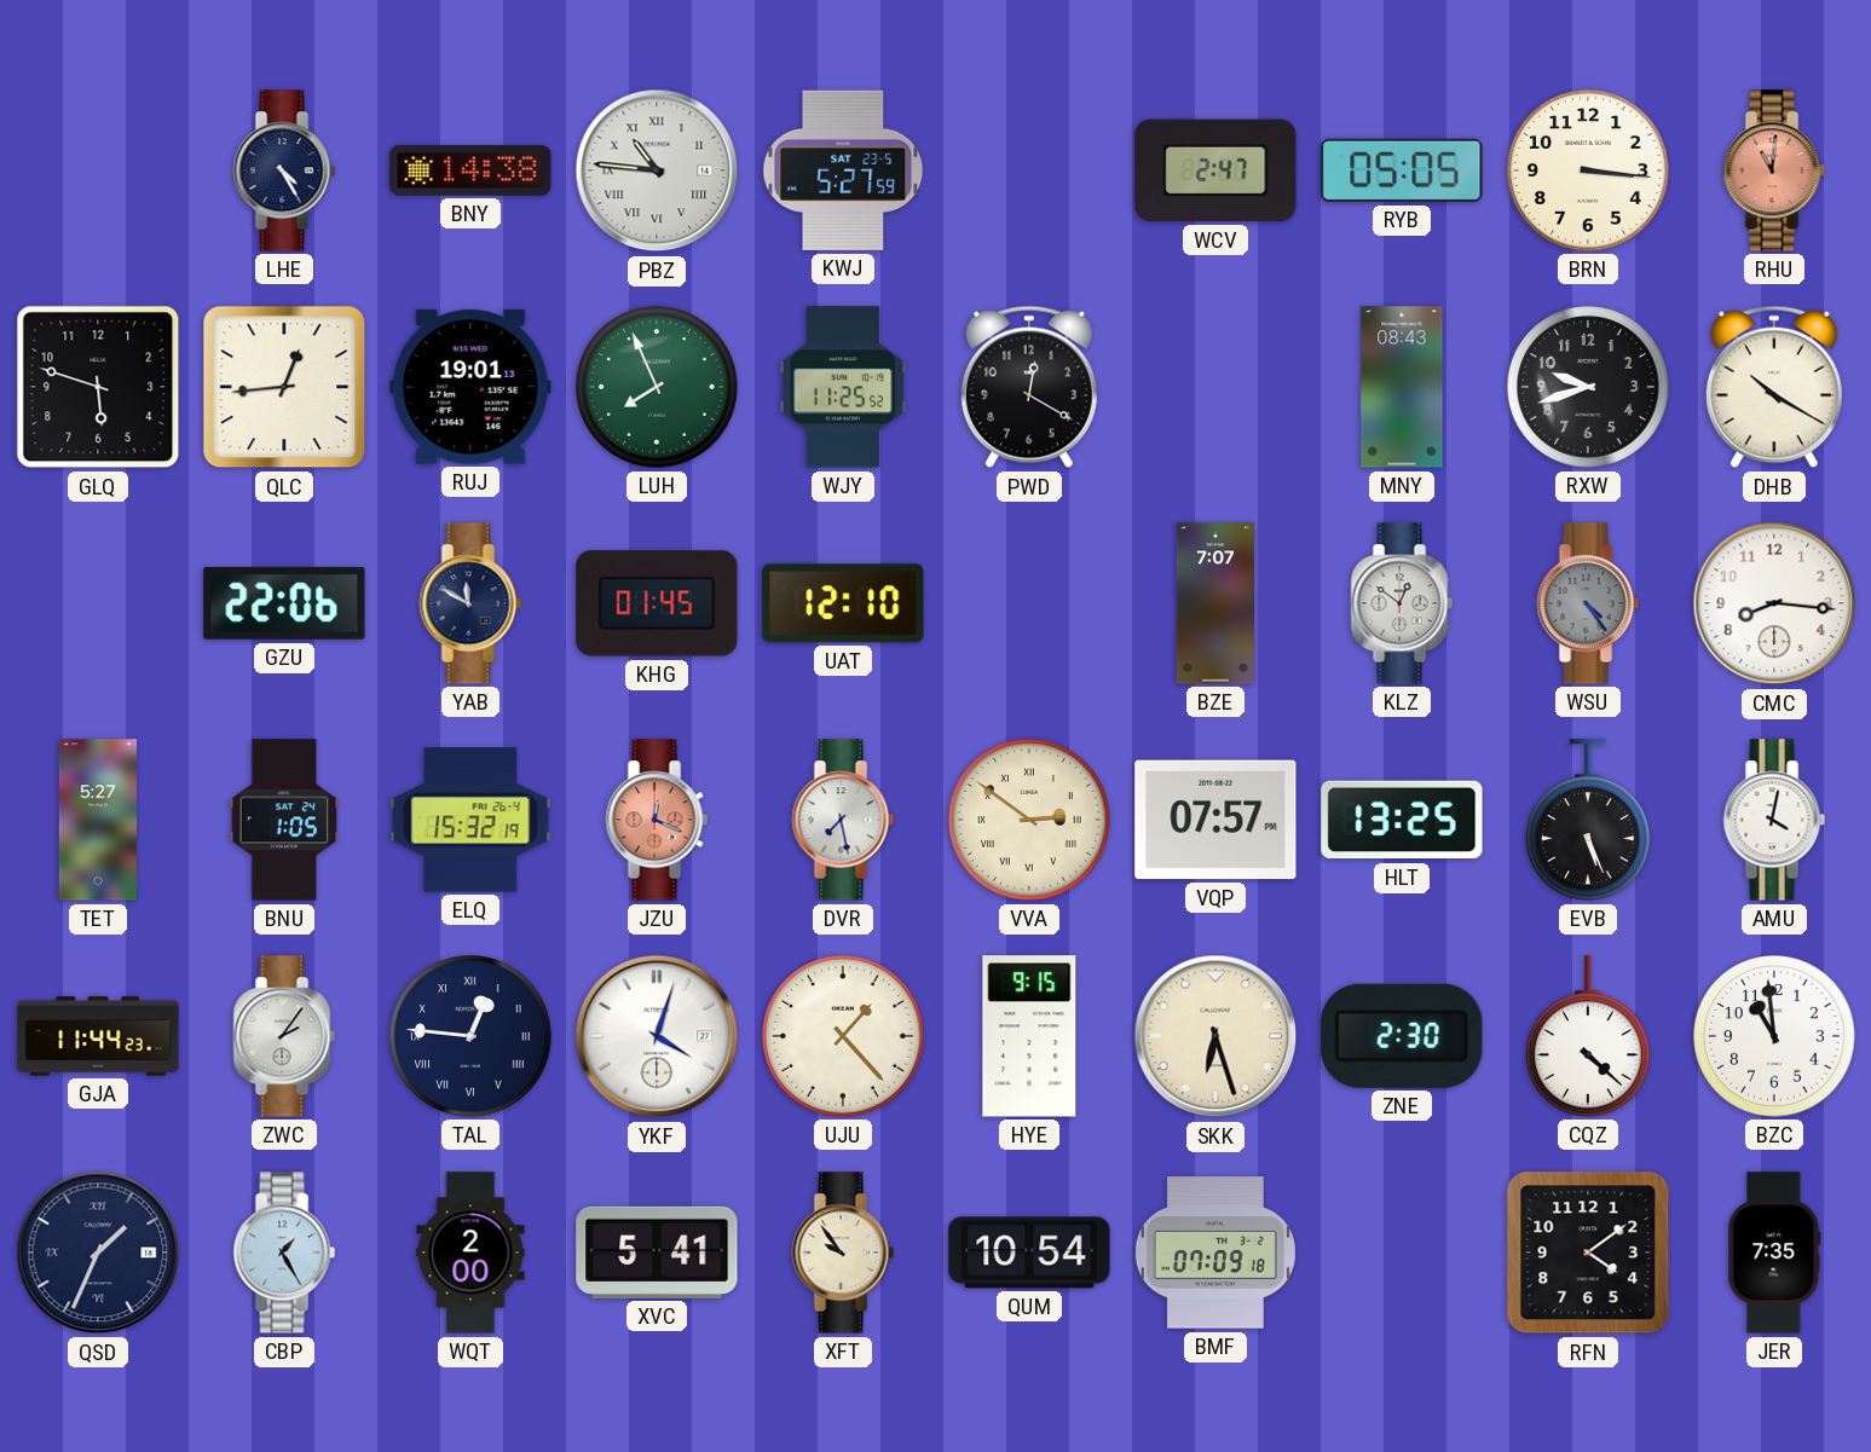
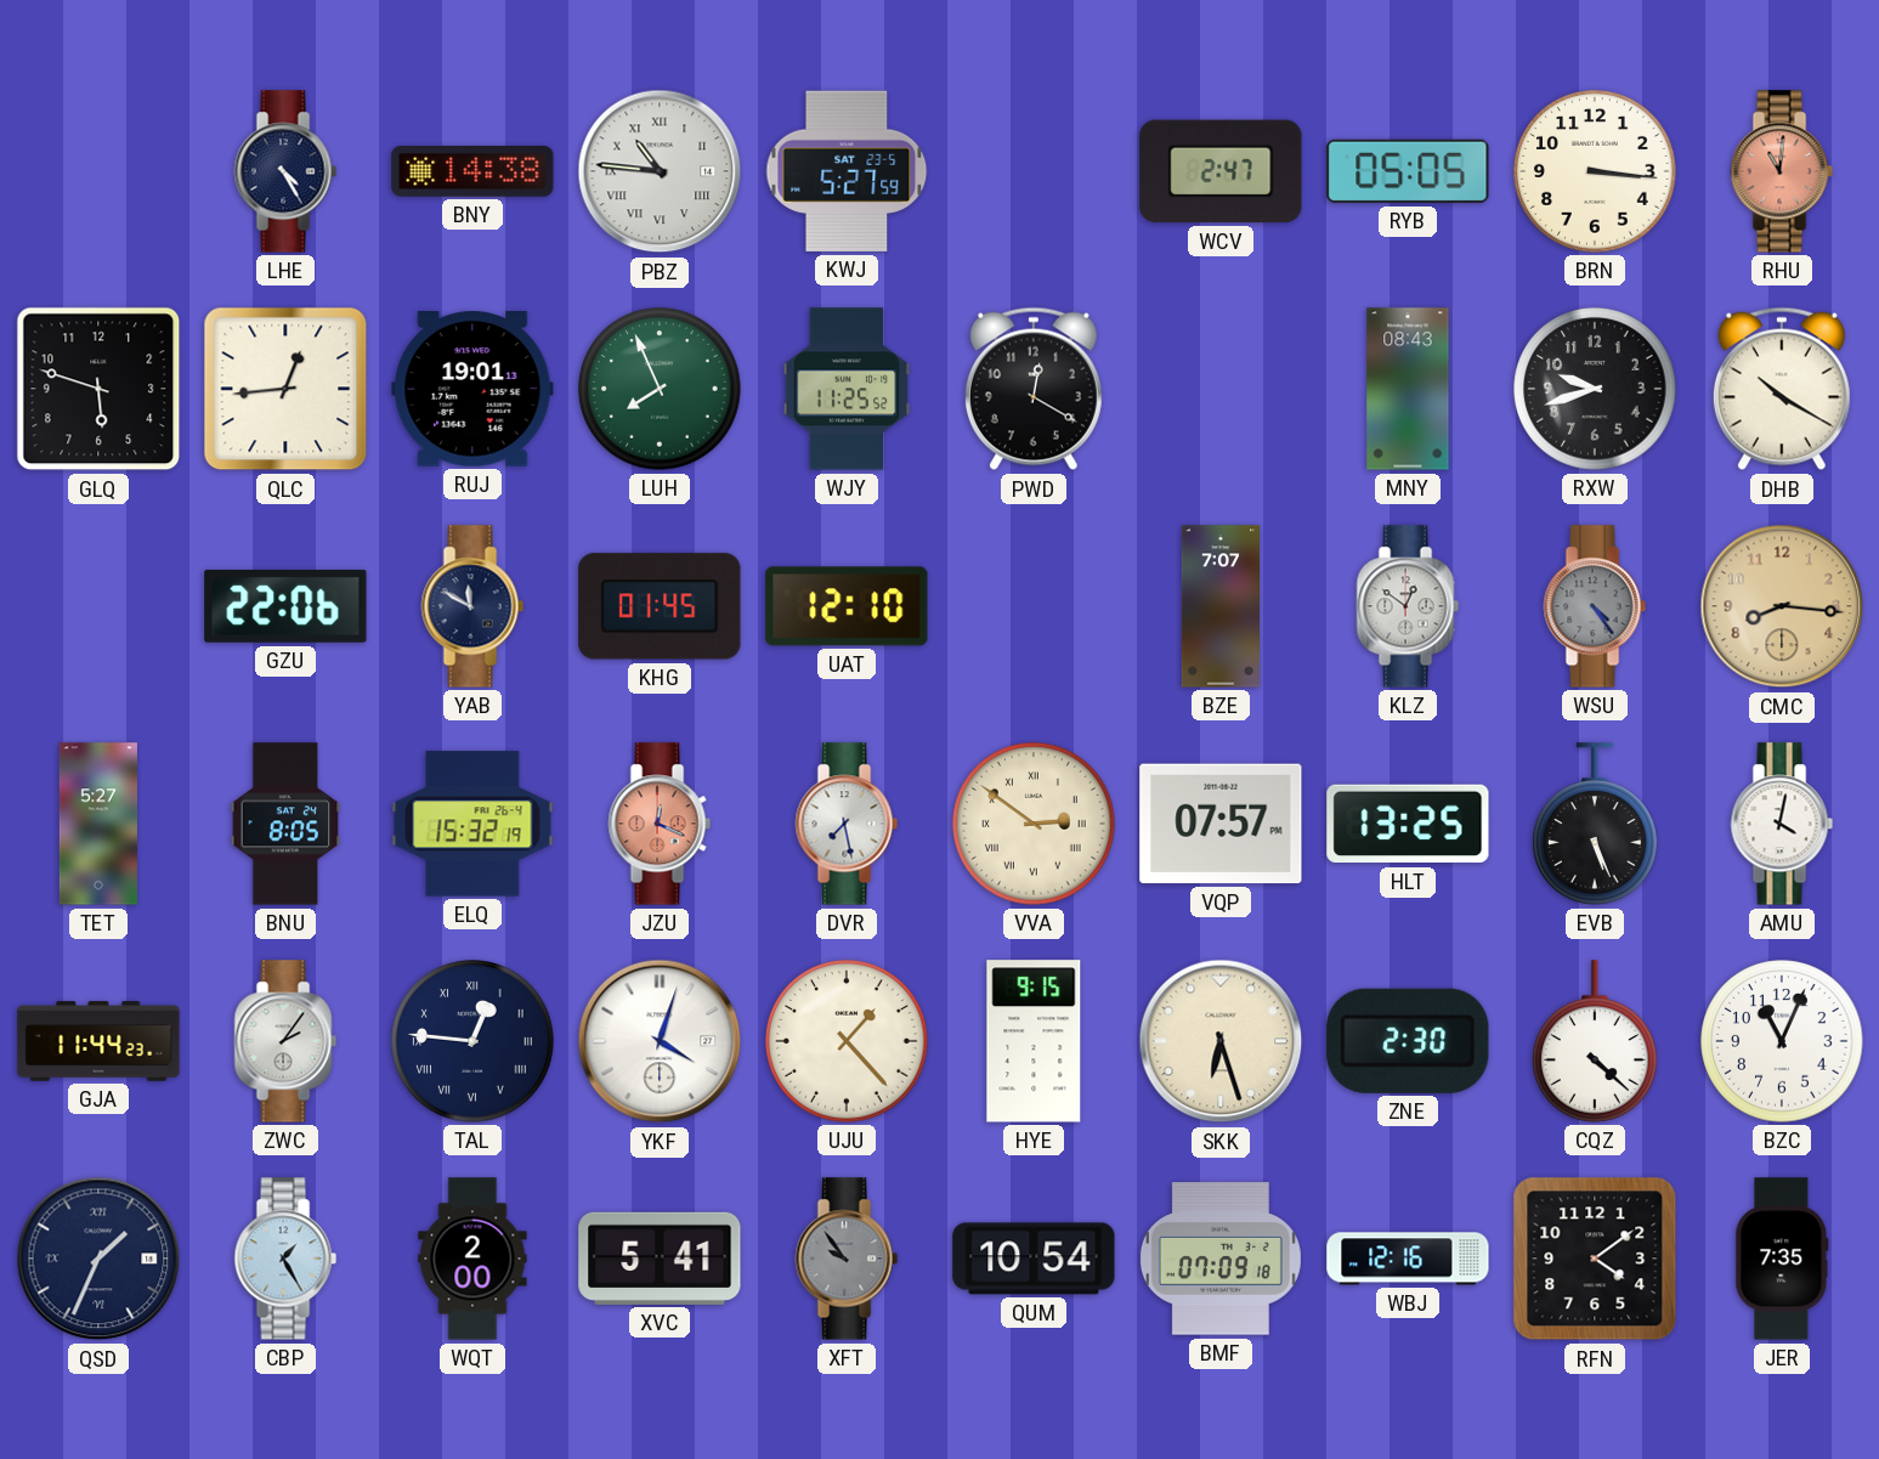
CMC dial: white -> champagne
BNU: 1:05 -> 8:05
BZC: 10:59 -> 11:04
XFT dial: cream -> grey
WBJ: none -> 12:16
